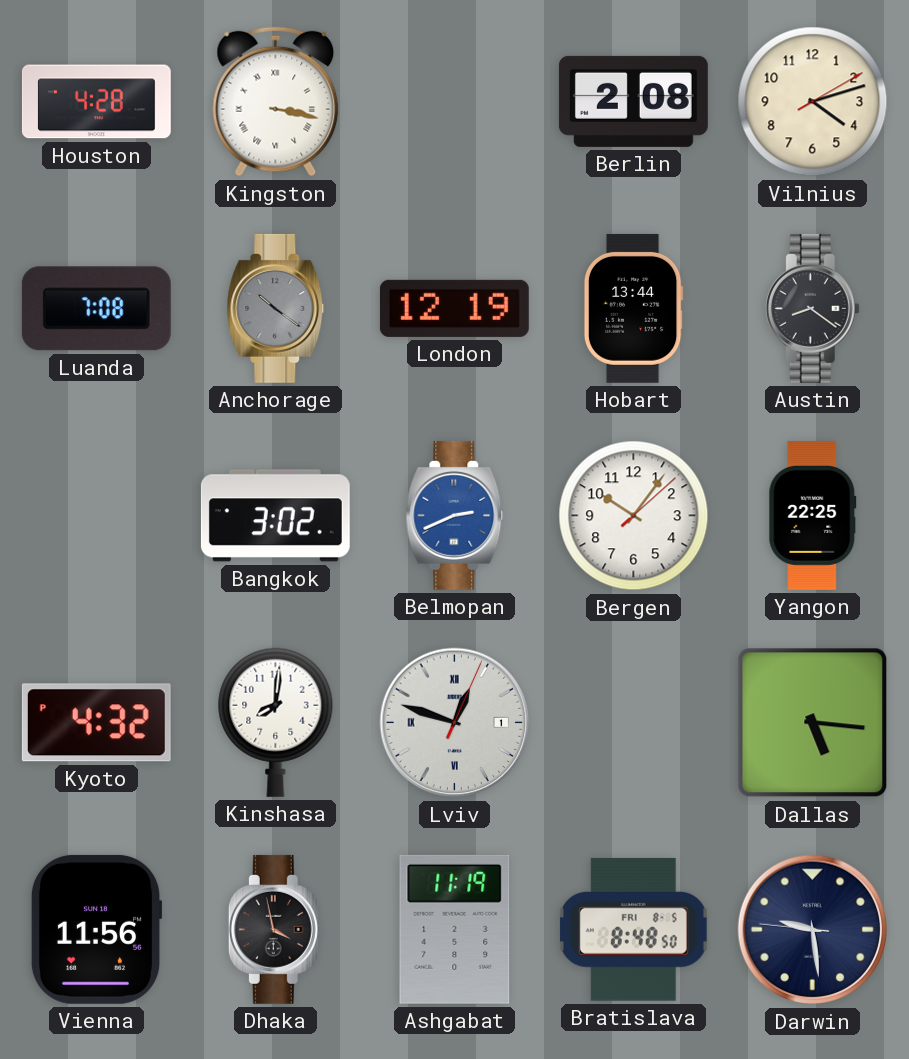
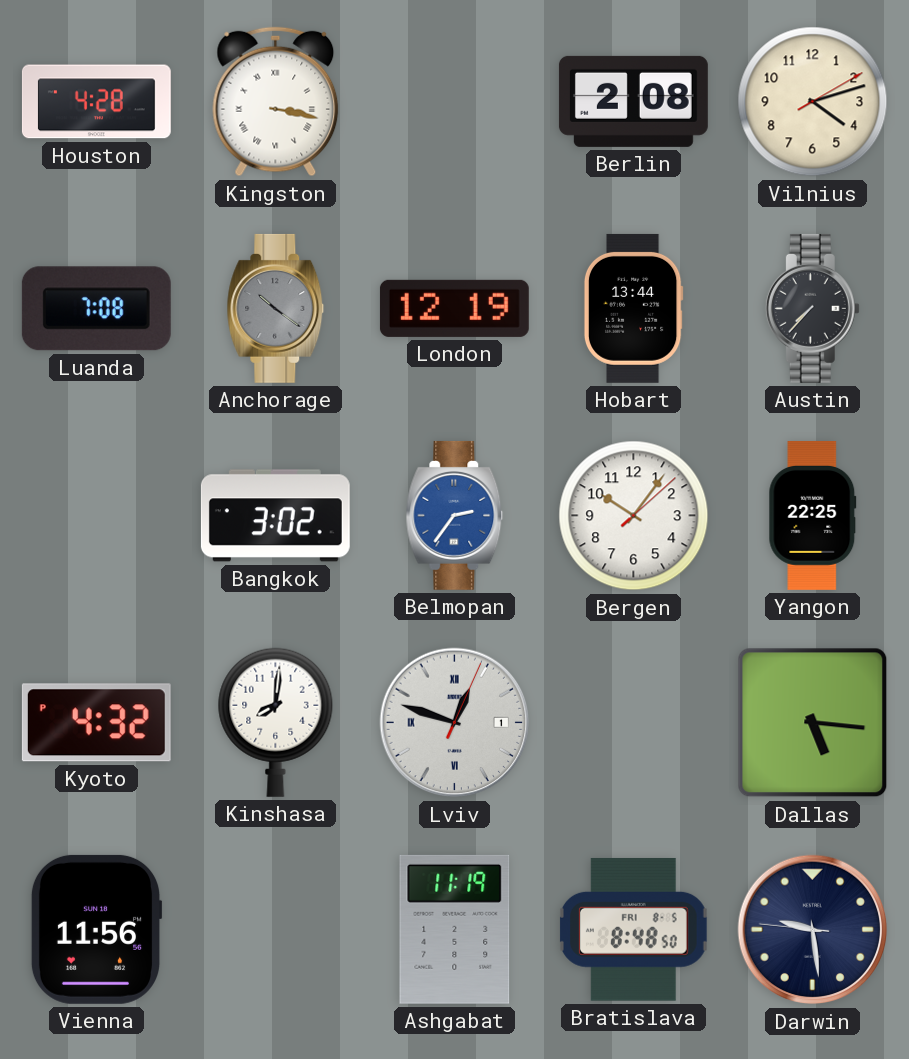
Austin: 8:21 -> 7:37
Belmopan: 2:41 -> 2:36
Dhaka: 3:58 -> none
